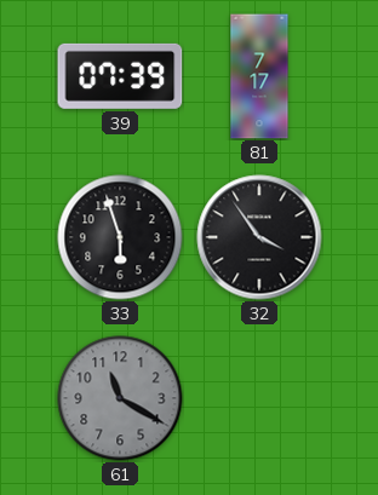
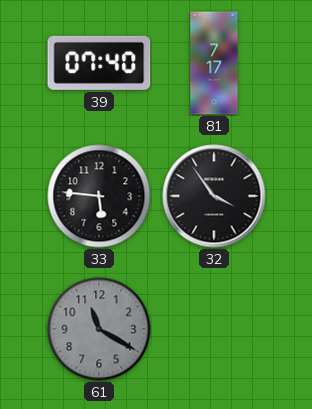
39: 07:39 -> 07:40
33: 5:57 -> 5:46
